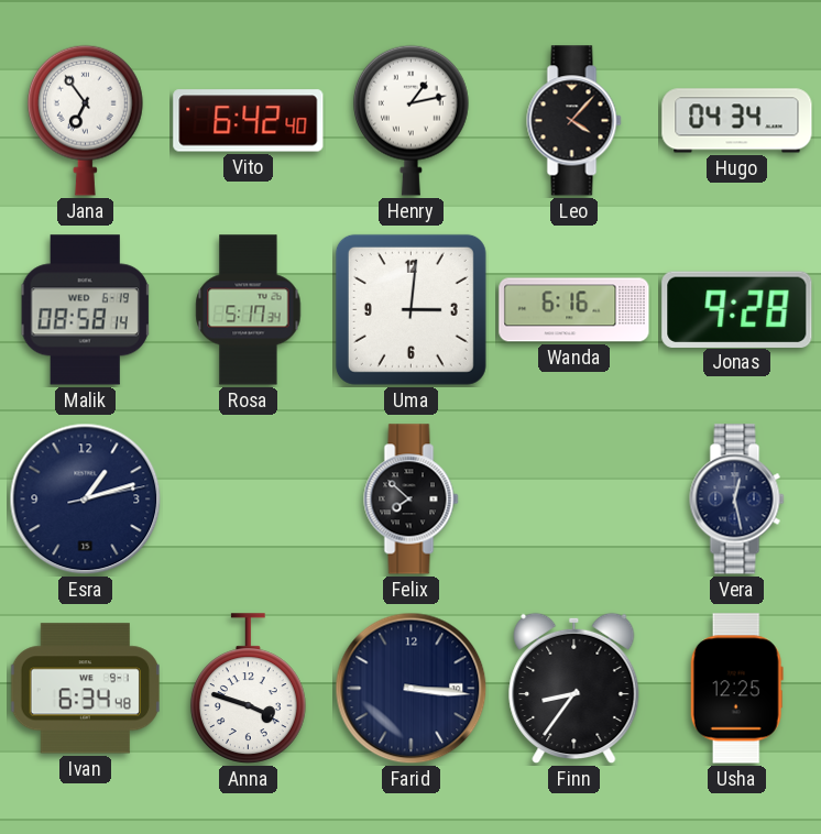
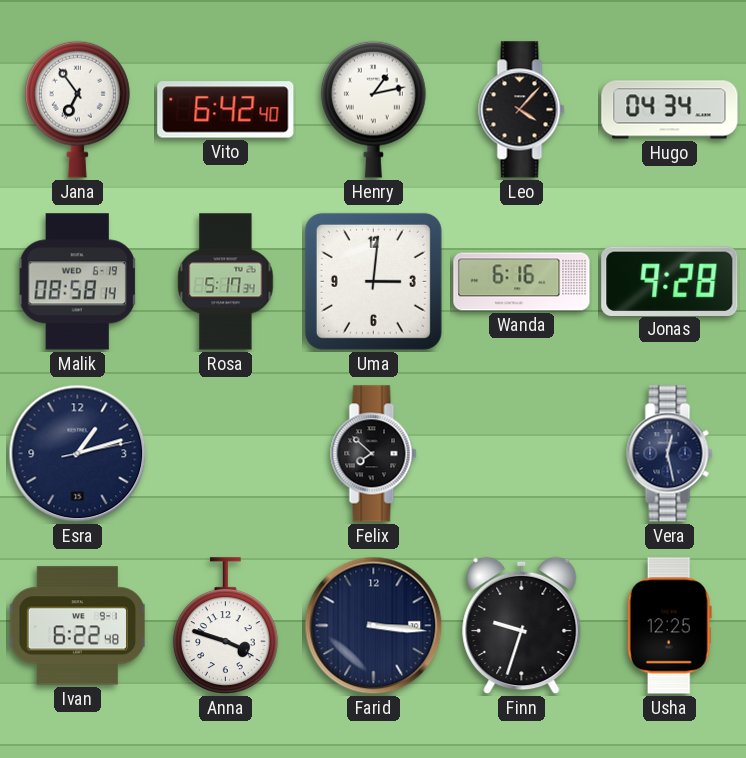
Ivan: 6:34 -> 6:22
Finn: 8:36 -> 9:33
